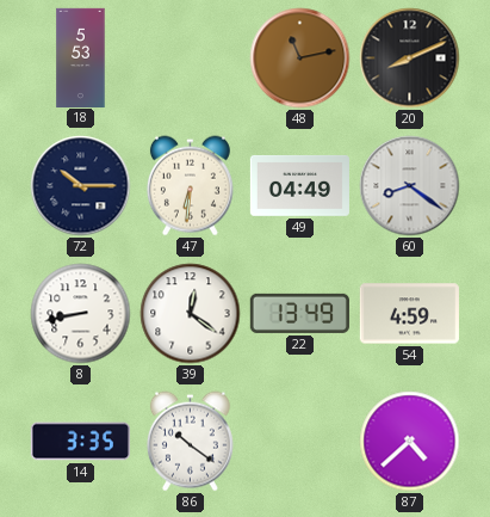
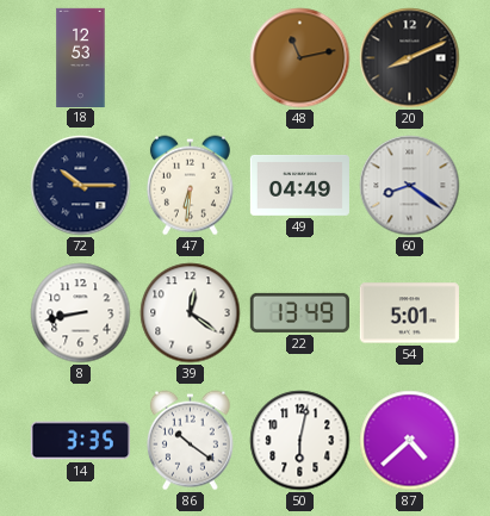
18: 5:53 -> 12:53
54: 4:59 -> 5:01
50: none -> 6:02
